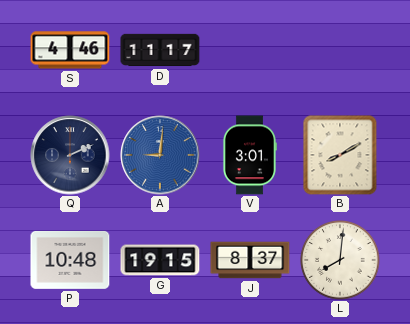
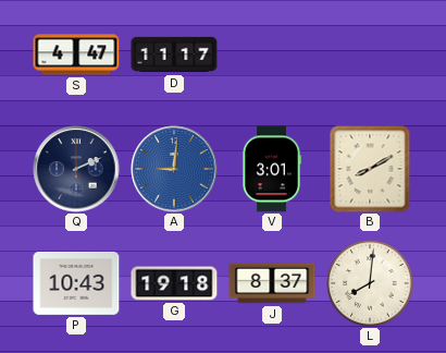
S: 4:46 -> 4:47
P: 10:48 -> 10:43
G: 19:15 -> 19:18
